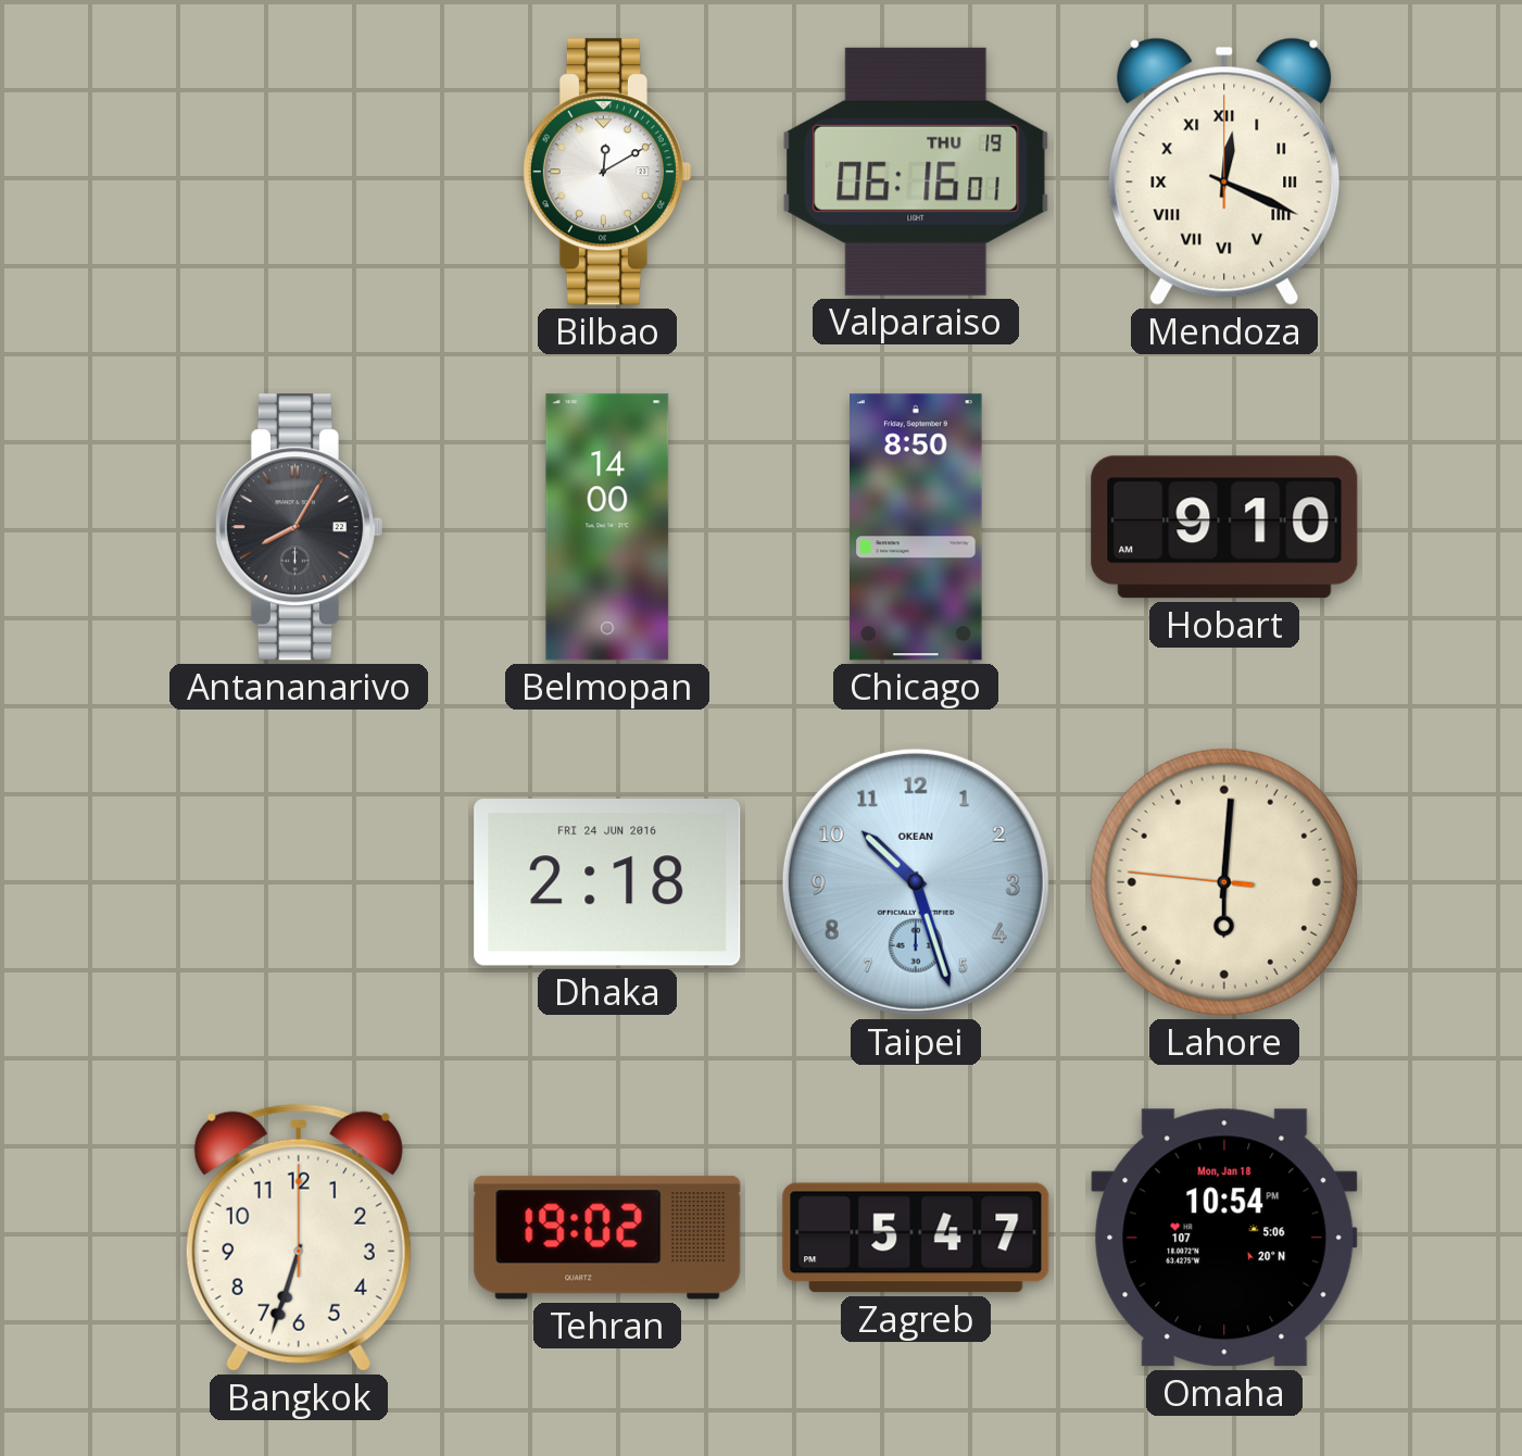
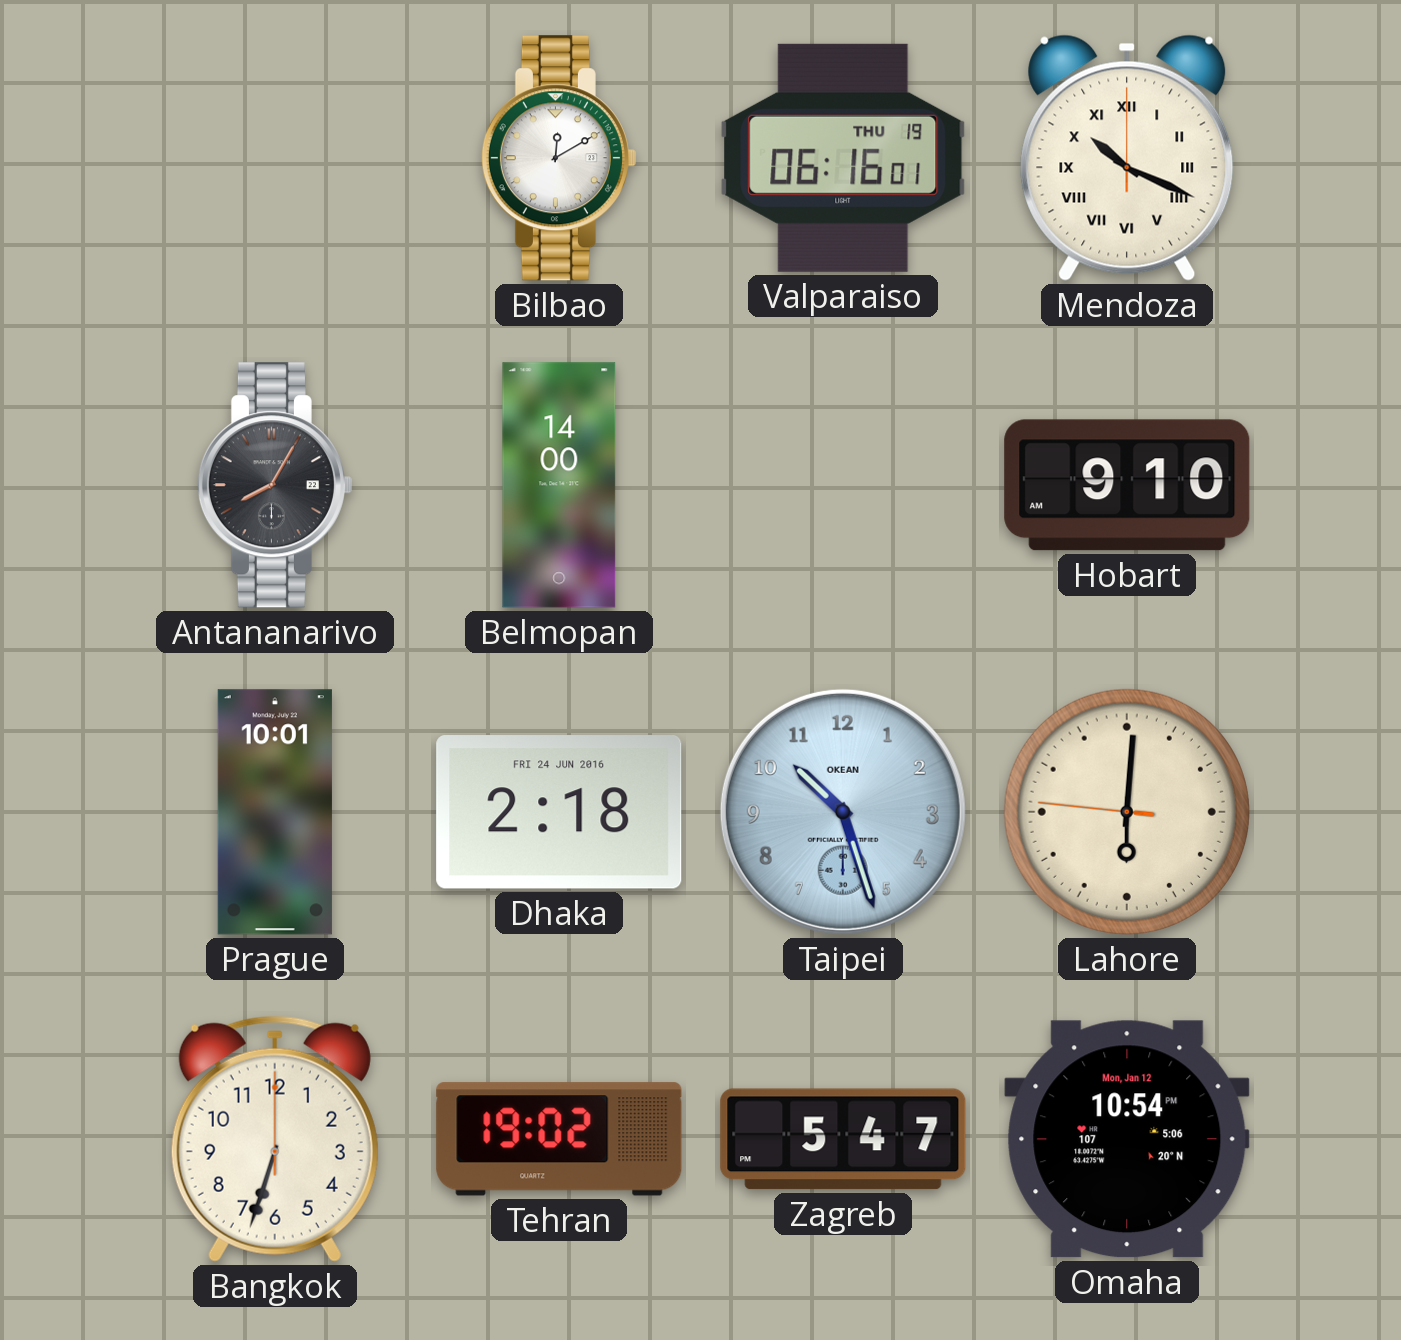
Mendoza: 12:19 -> 10:19
Chicago: 8:50 -> none
Prague: none -> 10:01
Omaha date: Mon, Jan 18 -> Mon, Jan 12
